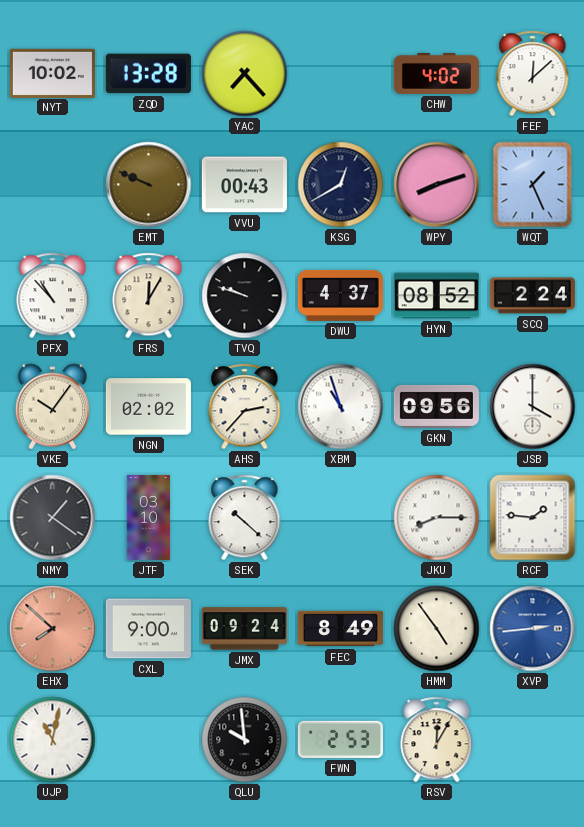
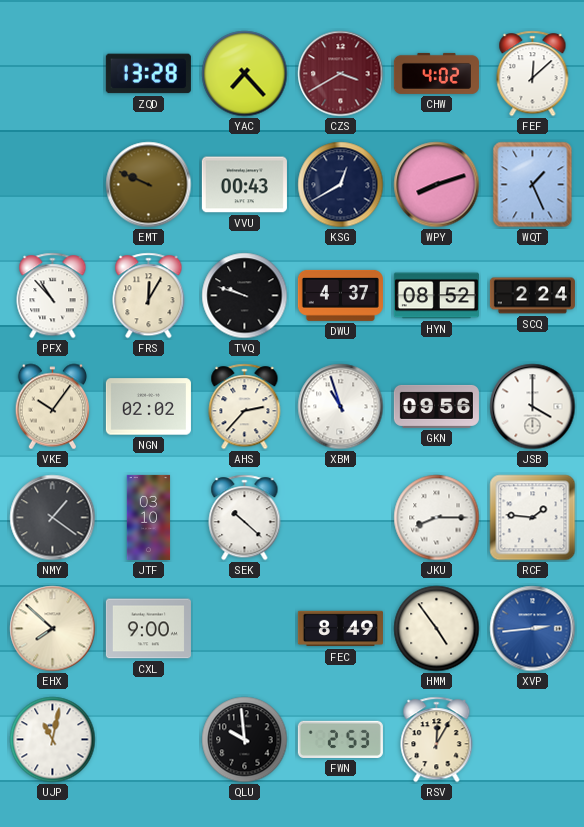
NYT: 10:02 -> none
CZS: none -> 3:40
EHX dial: salmon -> cream
JMX: 09:24 -> none
